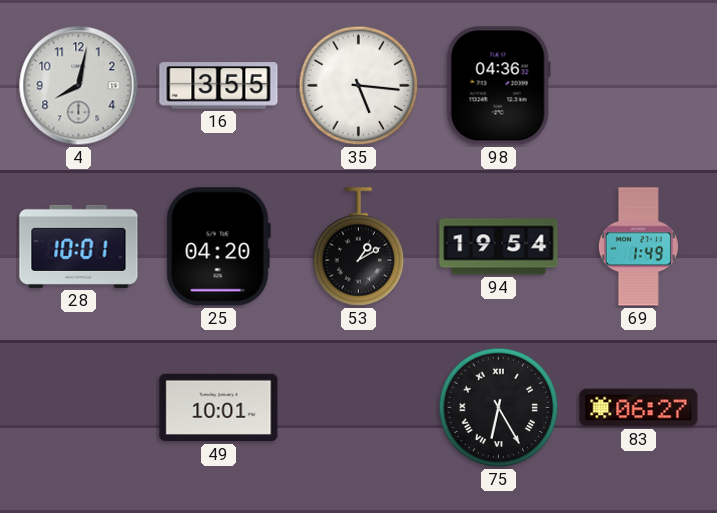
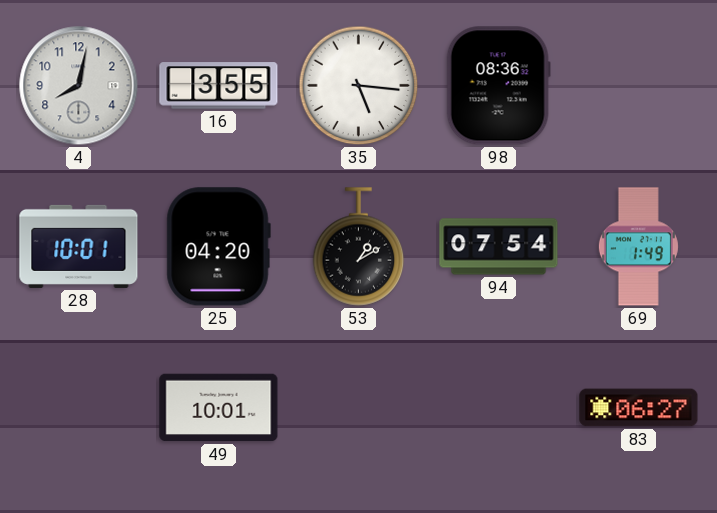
98: 04:36 -> 08:36
94: 19:54 -> 07:54
75: 6:25 -> none
